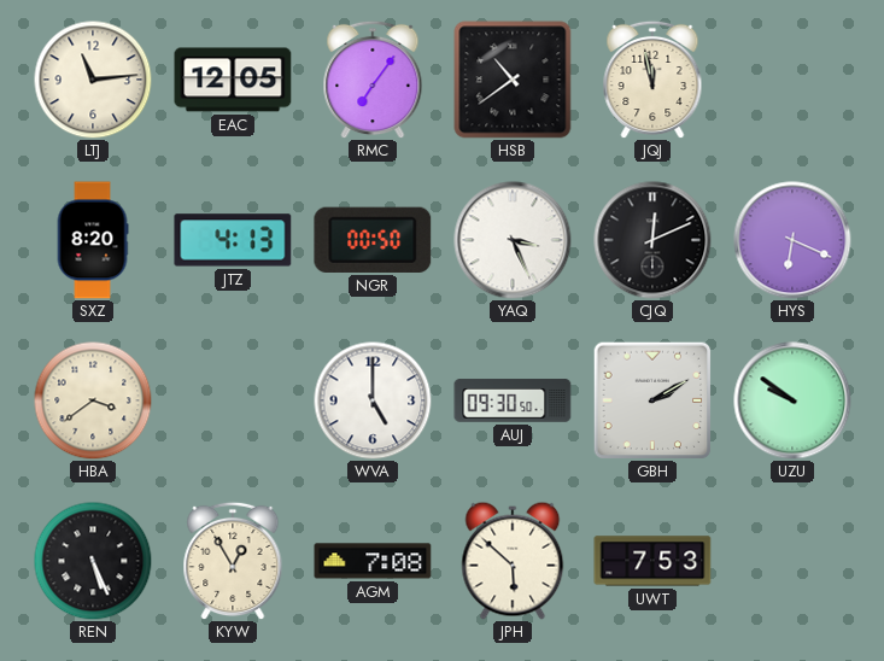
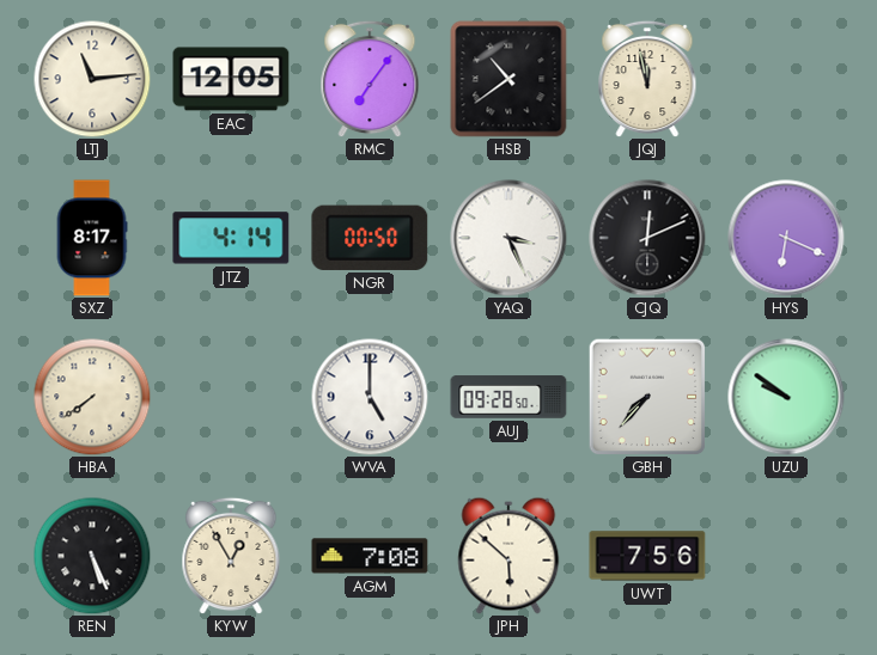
SXZ: 8:20 -> 8:17
JTZ: 4:13 -> 4:14
HBA: 3:39 -> 7:39
AUJ: 09:30 -> 09:28
GBH: 2:10 -> 7:37
UWT: 7:53 -> 7:56
